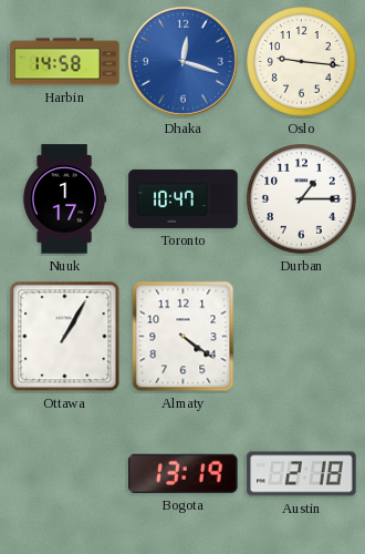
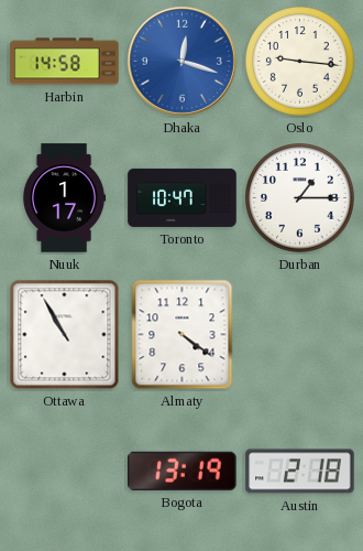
Ottawa: 1:05 -> 10:55
